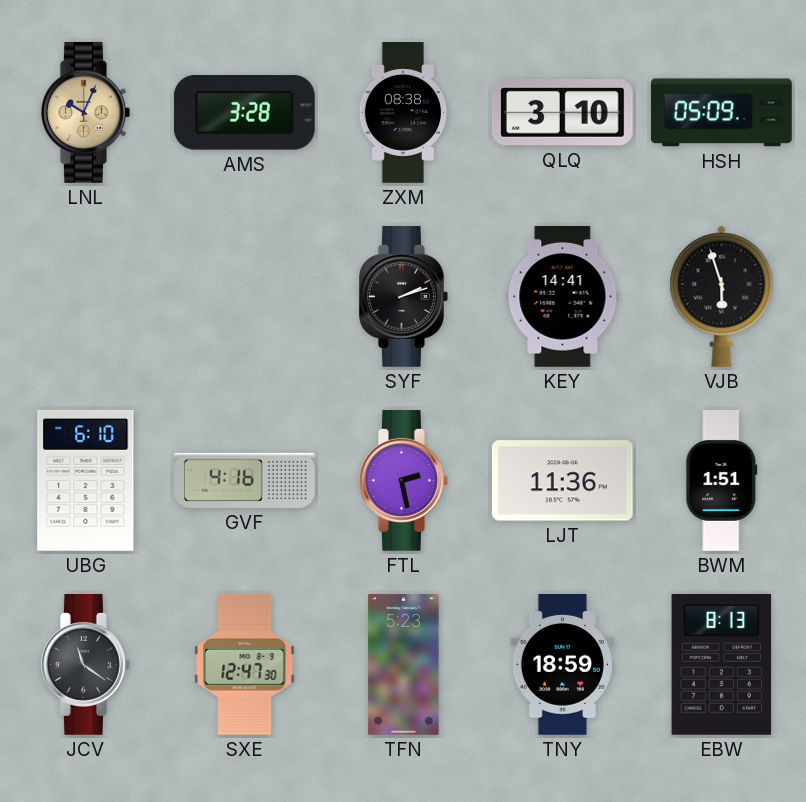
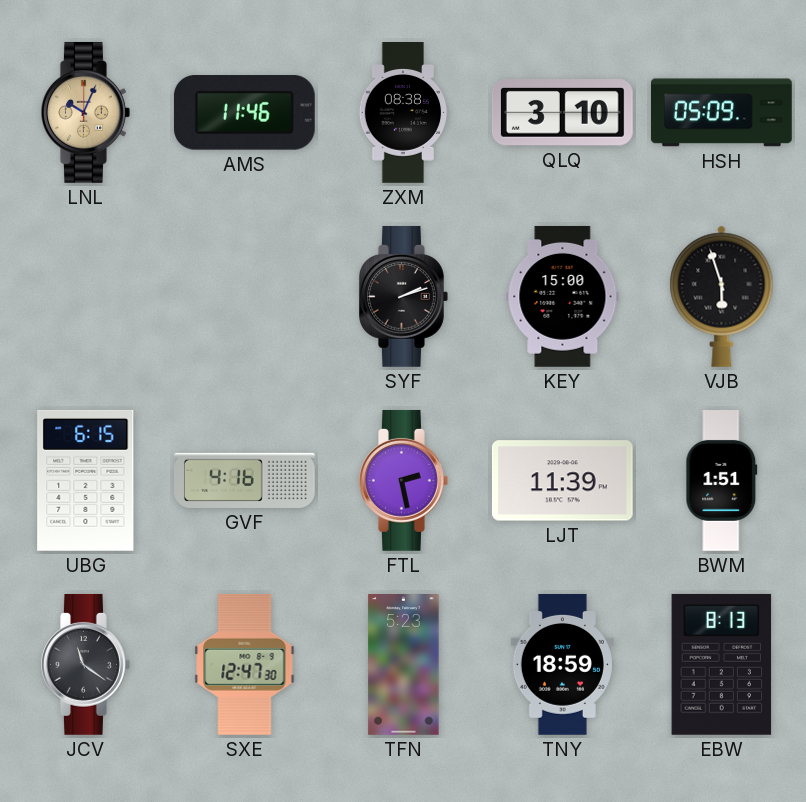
AMS: 3:28 -> 11:46
KEY: 14:41 -> 15:00
UBG: 6:10 -> 6:15
LJT: 11:36 -> 11:39
